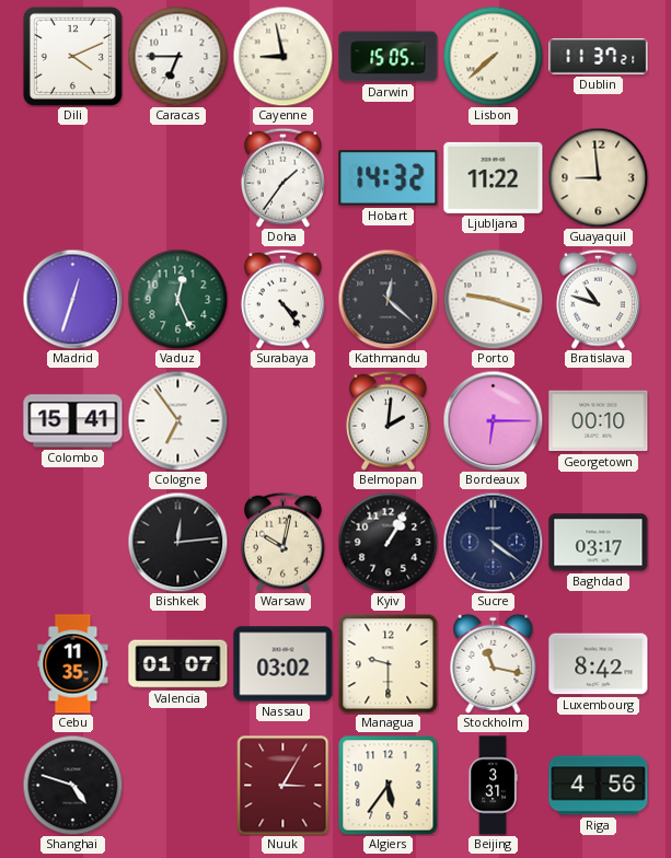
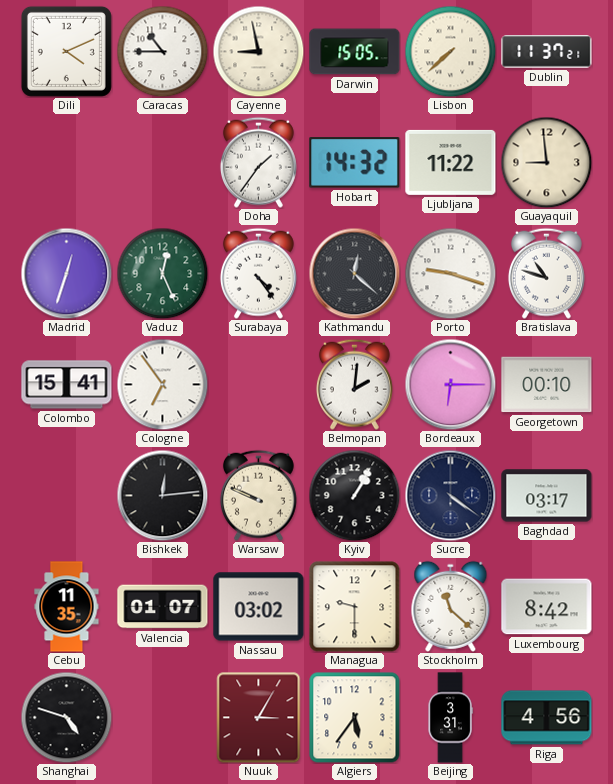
Caracas: 6:45 -> 10:45
Warsaw: 10:02 -> 9:49
Stockholm: 11:17 -> 11:22
